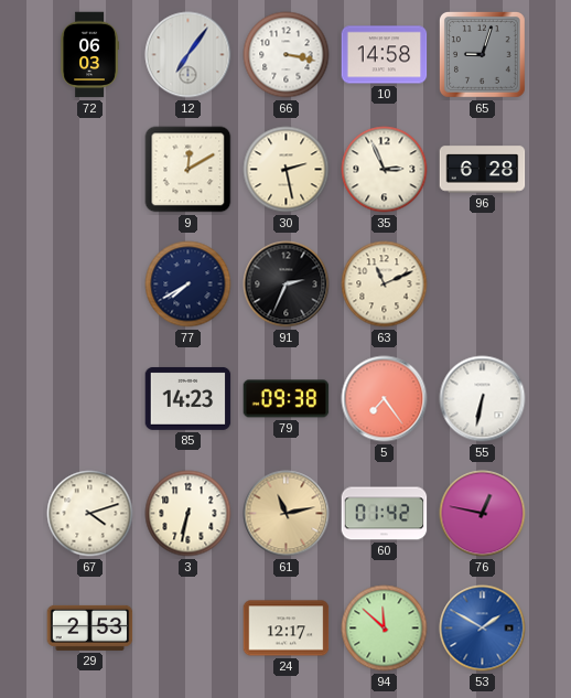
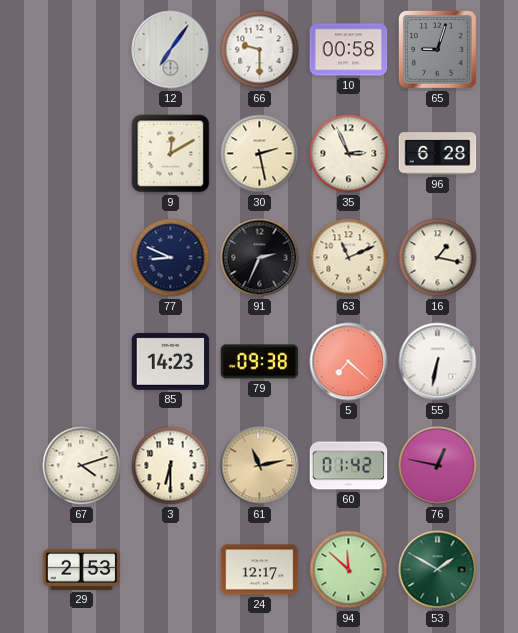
72: 06:03 -> none
66: 3:17 -> 9:30
10: 14:58 -> 00:58
77: 7:40 -> 8:49
16: none -> 1:17
5: 7:24 -> 7:22
3: 6:32 -> 6:30
53 dial: blue -> green
